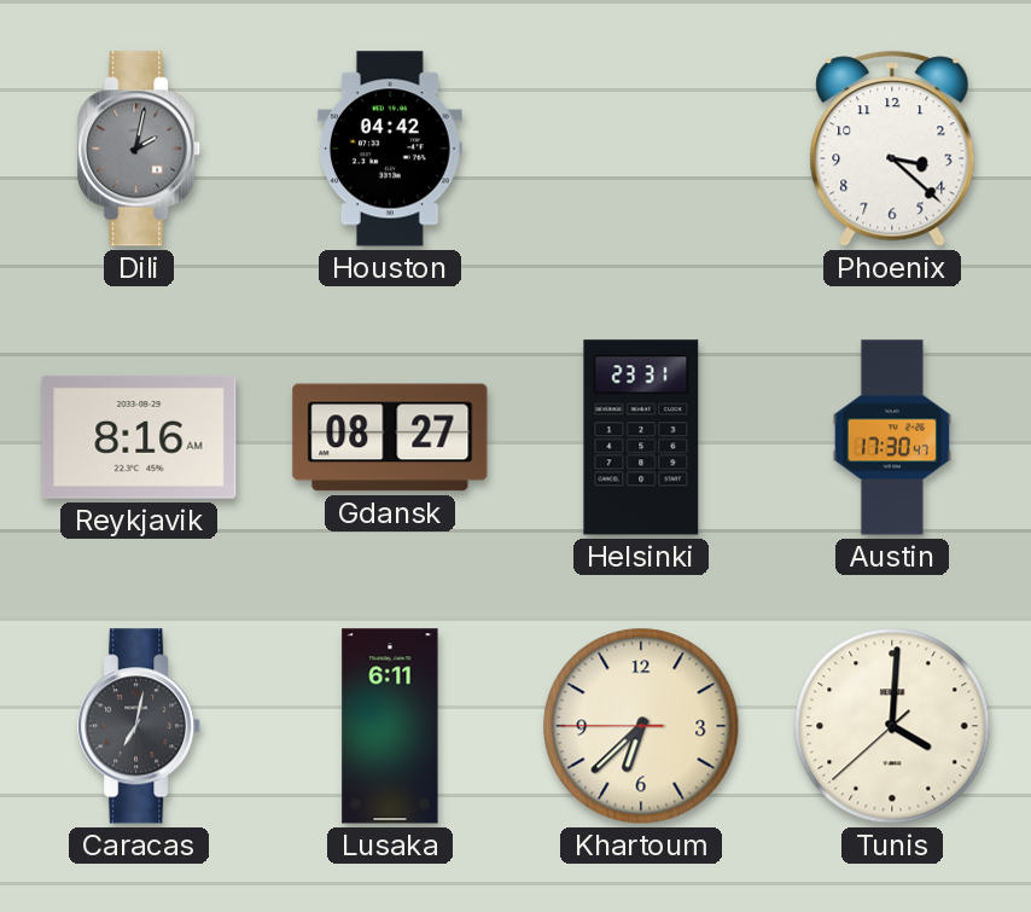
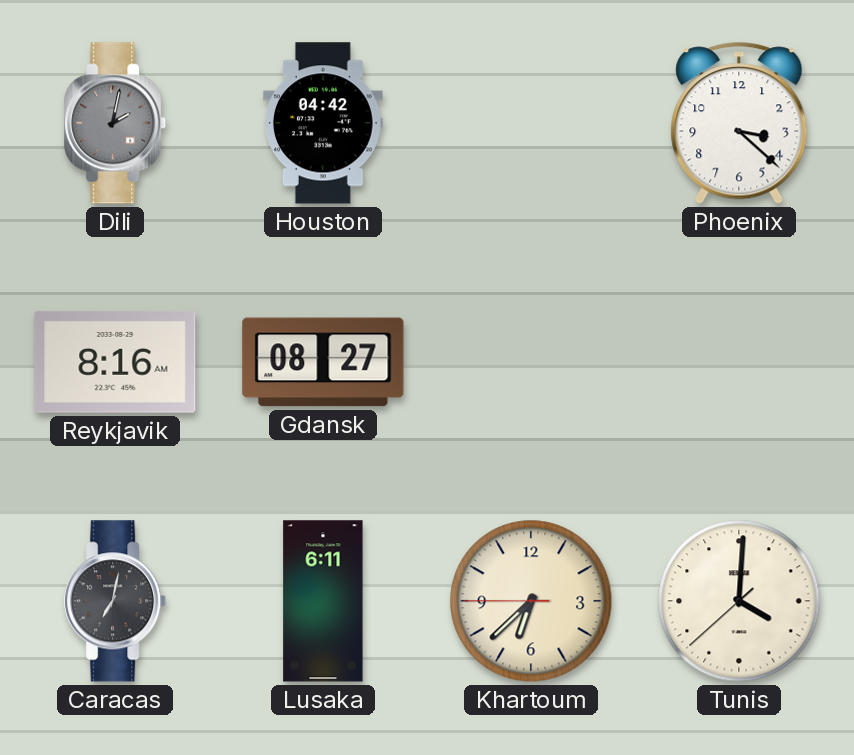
Helsinki: 23:31 -> none
Austin: 17:30 -> none
